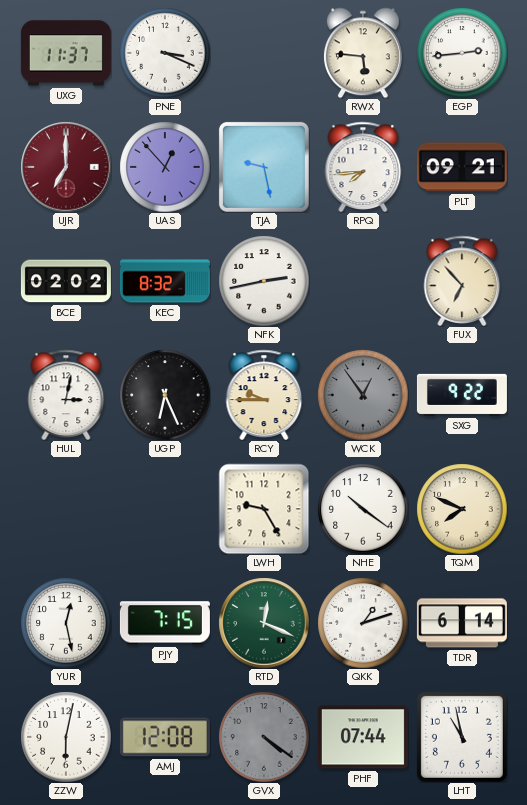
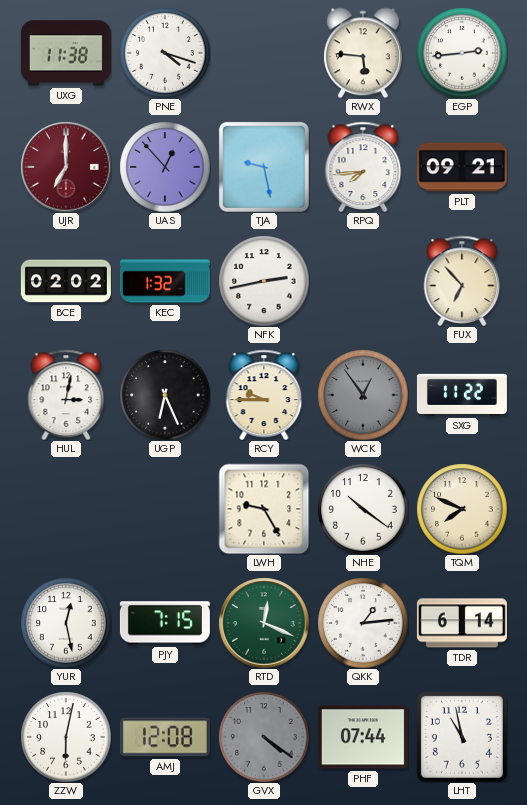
UXG: 11:37 -> 11:38
PNE: 3:19 -> 4:18
KEC: 8:32 -> 1:32
SXG: 9:22 -> 11:22
QKK: 1:12 -> 1:14
